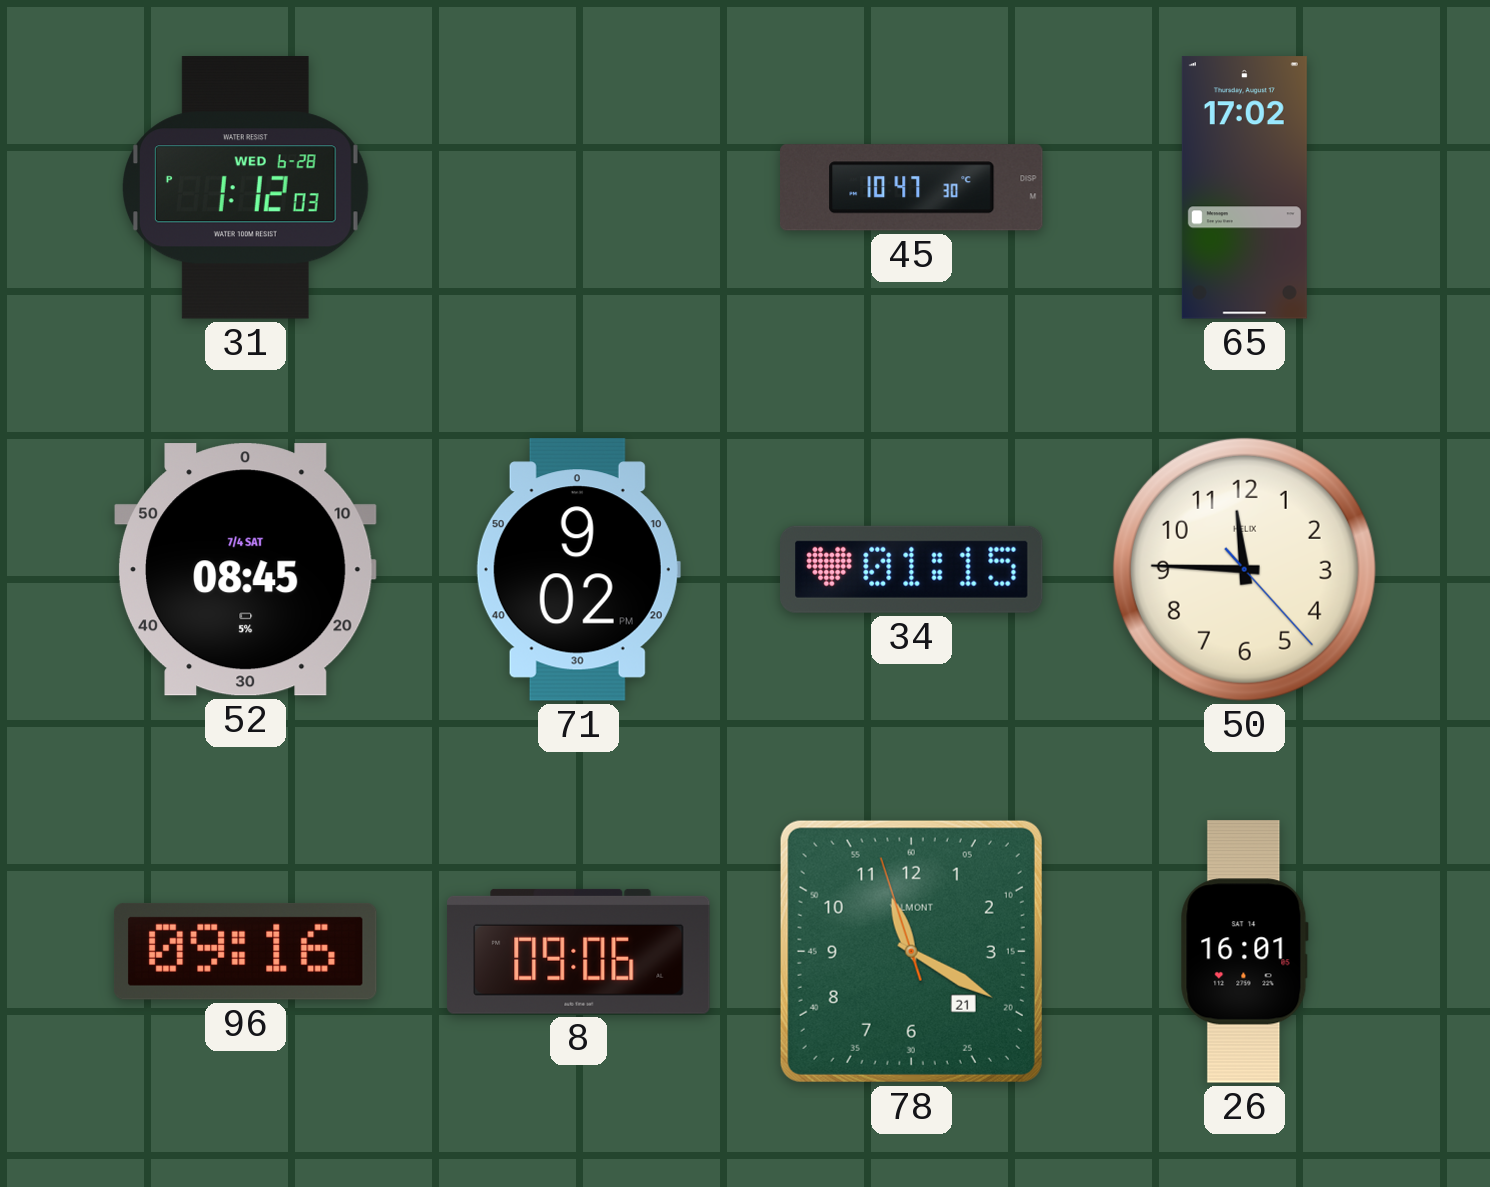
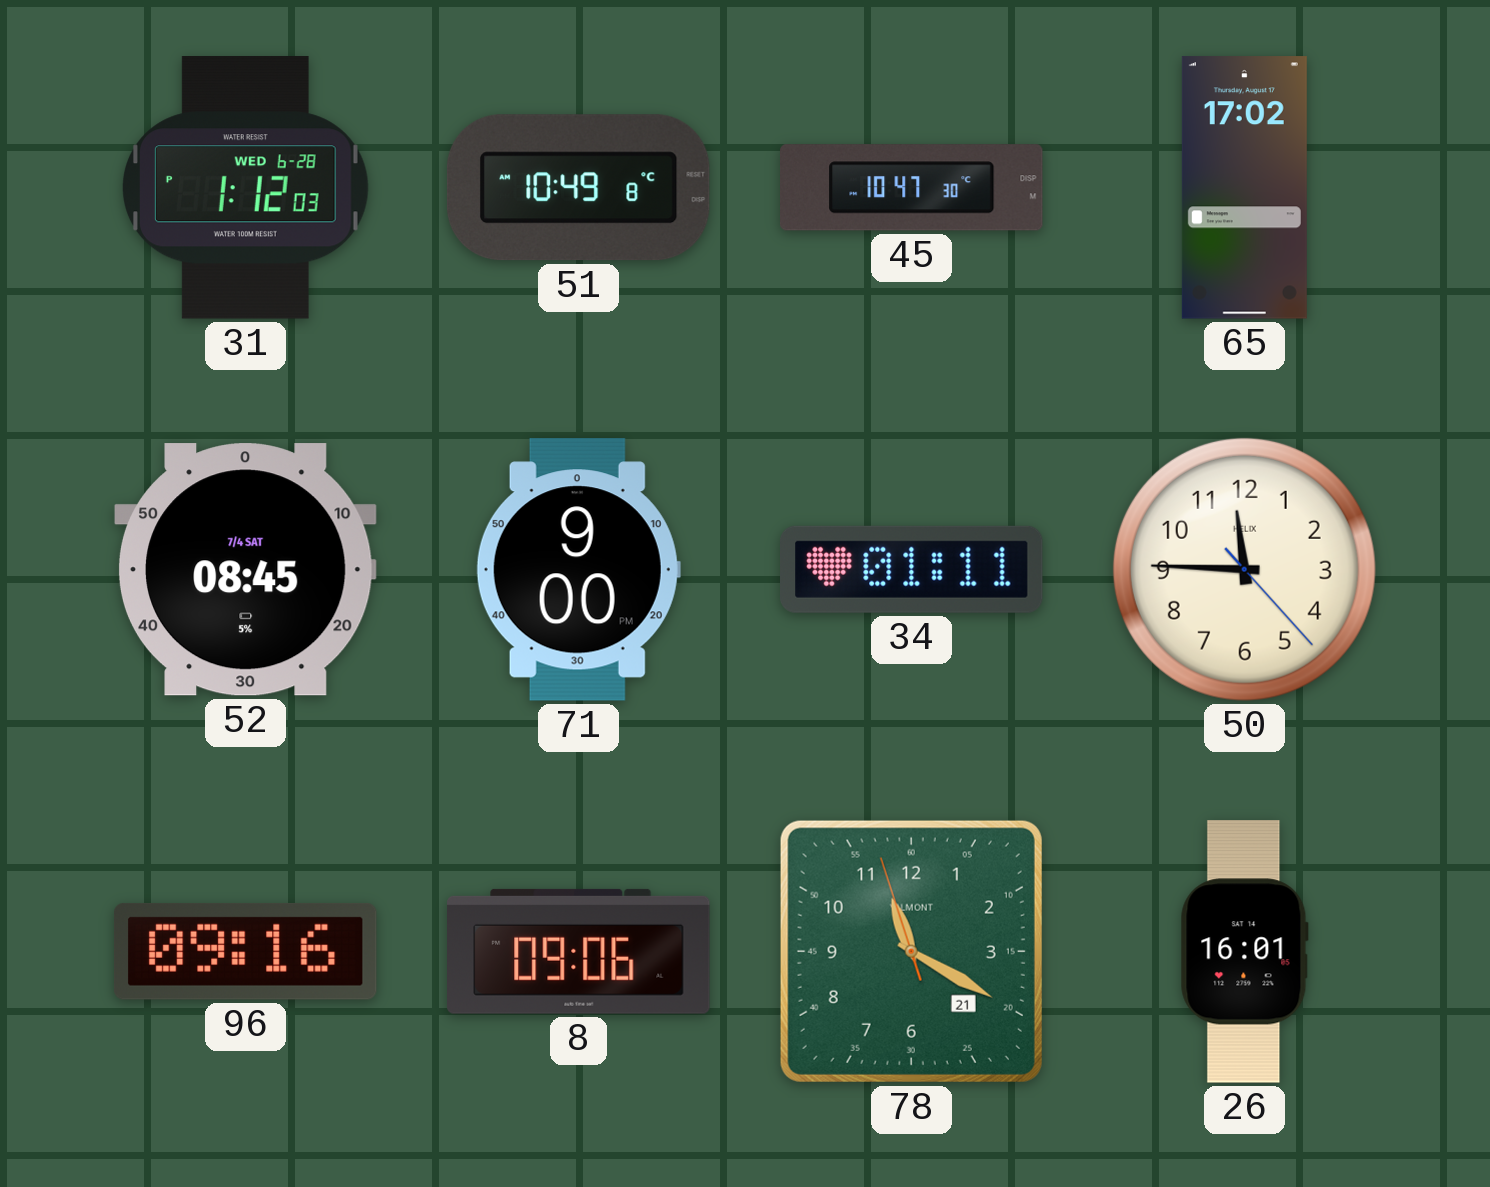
51: none -> 10:49
71: 9:02 -> 9:00
34: 01:15 -> 01:11
